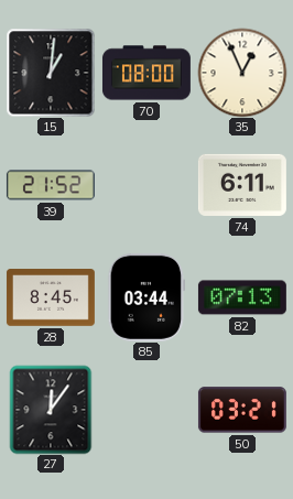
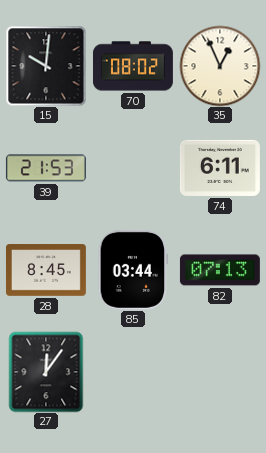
15: 1:01 -> 10:01
70: 08:00 -> 08:02
39: 21:52 -> 21:53
50: 03:21 -> none
